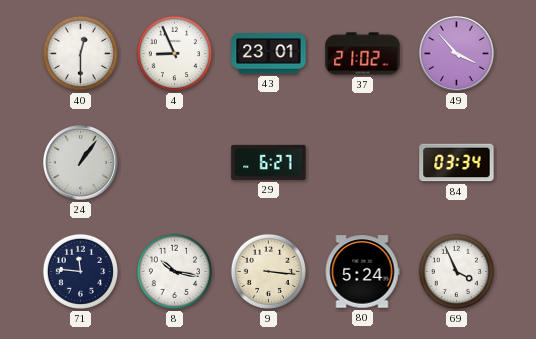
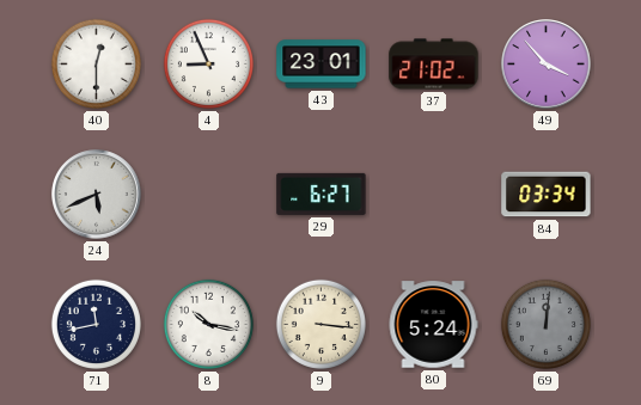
24: 1:06 -> 5:41
71: 11:46 -> 11:43
69: 3:56 -> 12:01
69 dial: white -> grey
